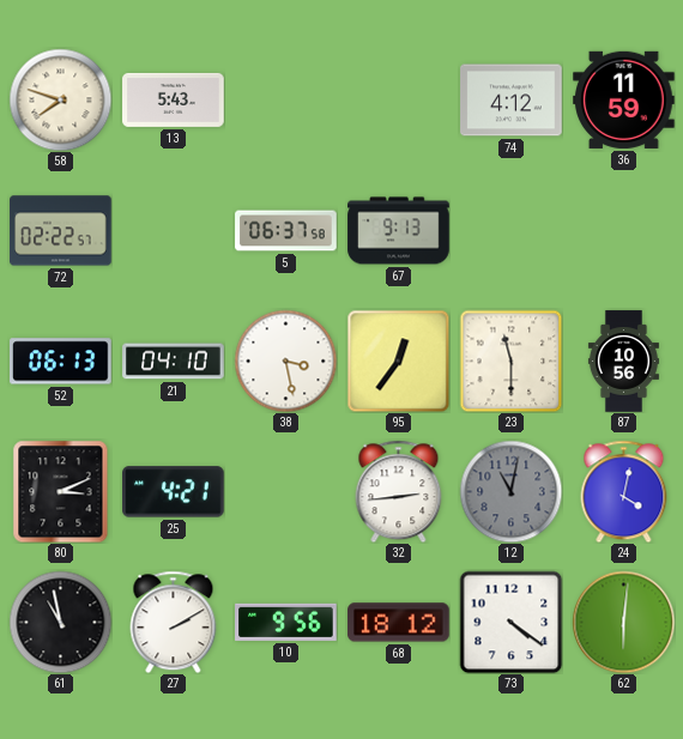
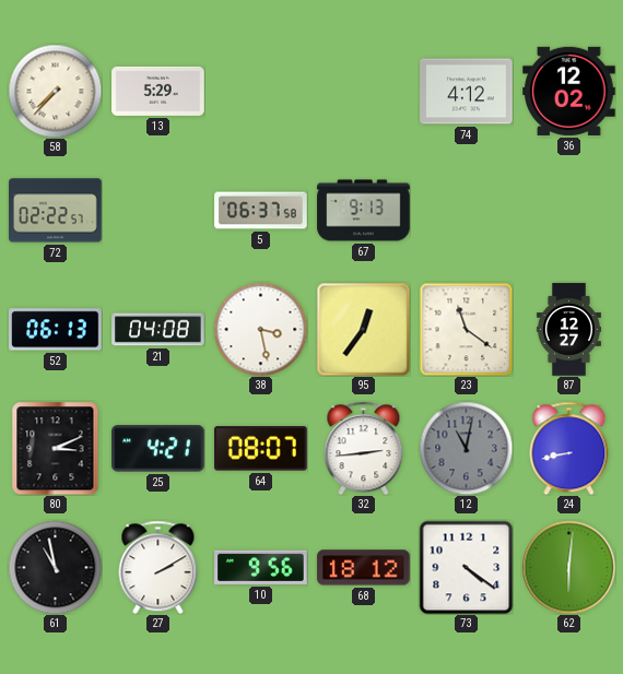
58: 7:48 -> 7:37
13: 5:43 -> 5:29
36: 11:59 -> 12:02
21: 04:10 -> 04:08
23: 11:30 -> 11:21
87: 10:56 -> 12:27
64: none -> 08:07
24: 4:02 -> 8:43
